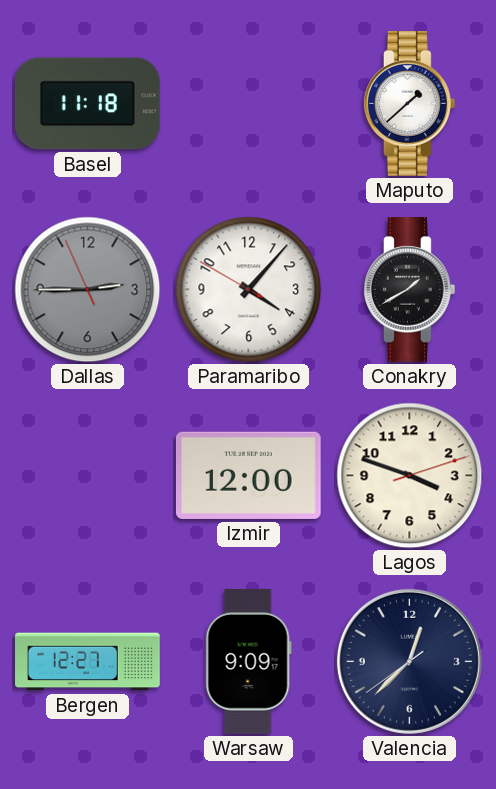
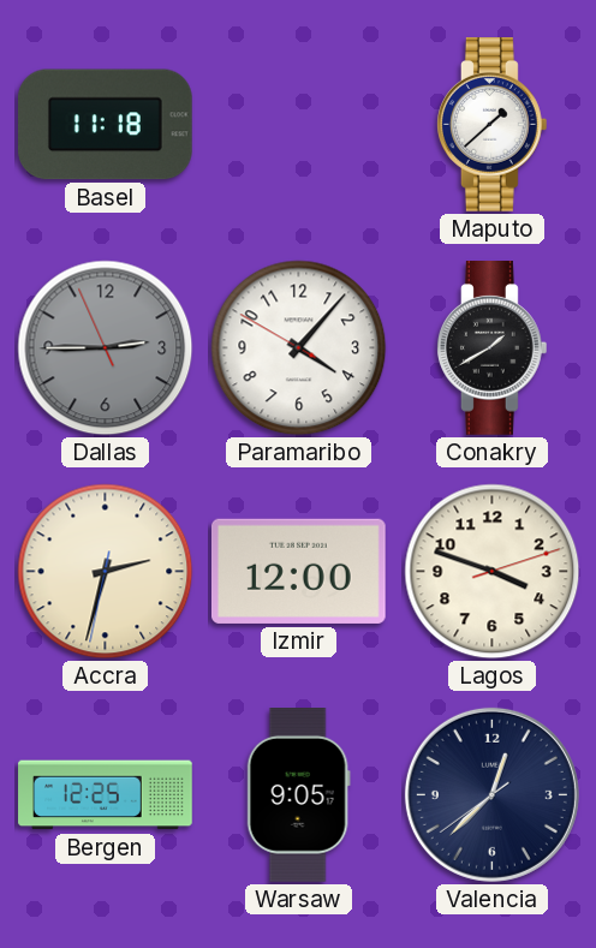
Accra: none -> 2:32
Bergen: 12:27 -> 12:25
Warsaw: 9:09 -> 9:05
